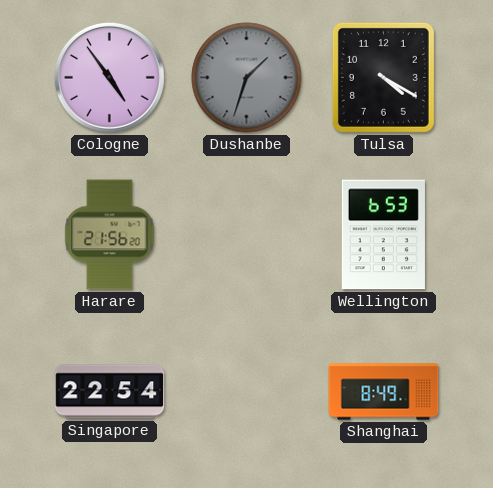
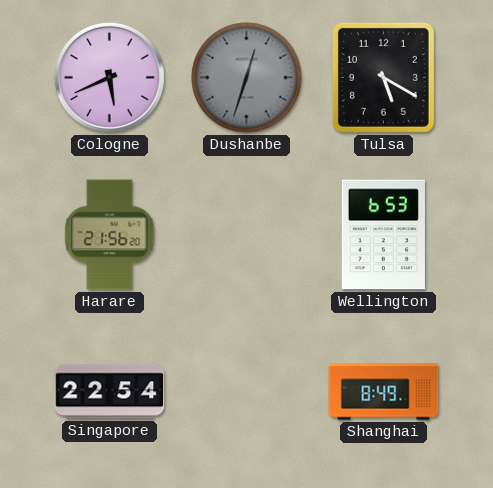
Cologne: 4:54 -> 5:41
Dushanbe: 1:33 -> 12:33
Tulsa: 4:20 -> 5:20
